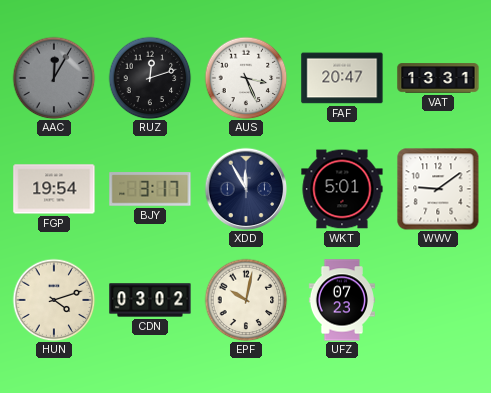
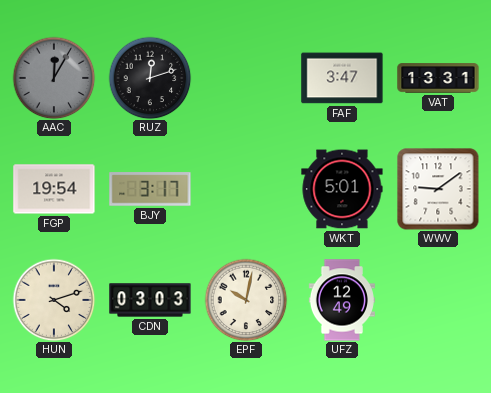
AUS: 3:26 -> none
FAF: 20:47 -> 3:47
XDD: 11:55 -> none
CDN: 03:02 -> 03:03
UFZ: 07:23 -> 12:49
